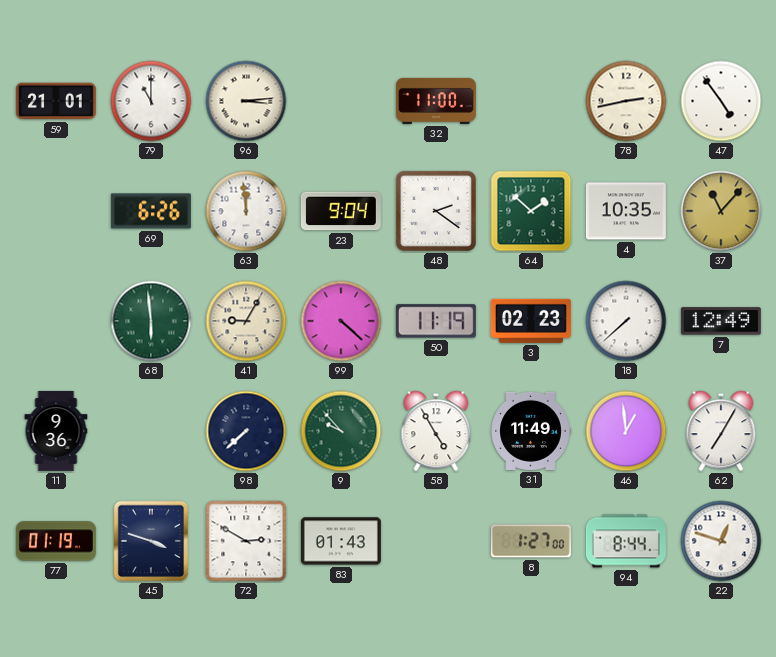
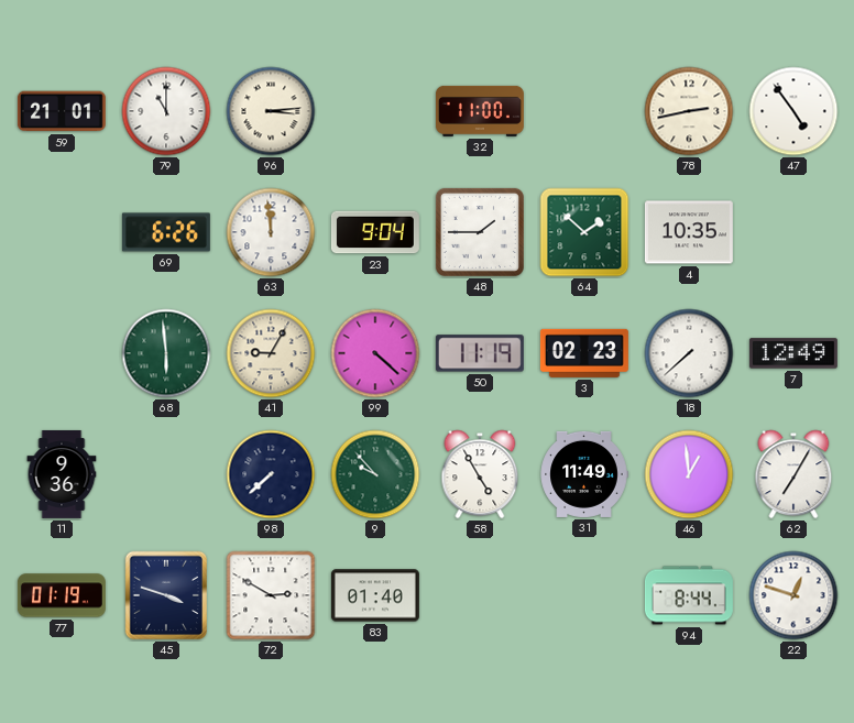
48: 2:21 -> 1:45
37: 11:07 -> none
83: 01:43 -> 01:40
8: 1:27 -> none
